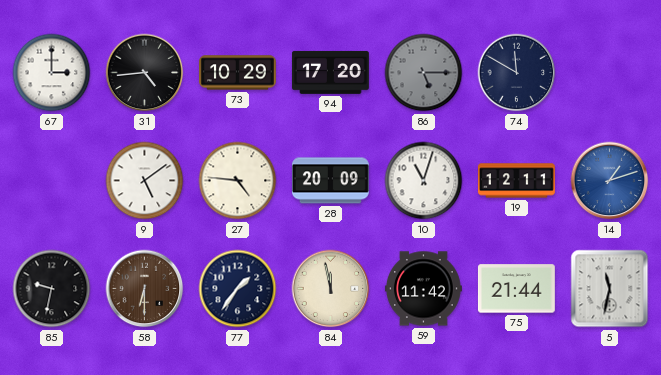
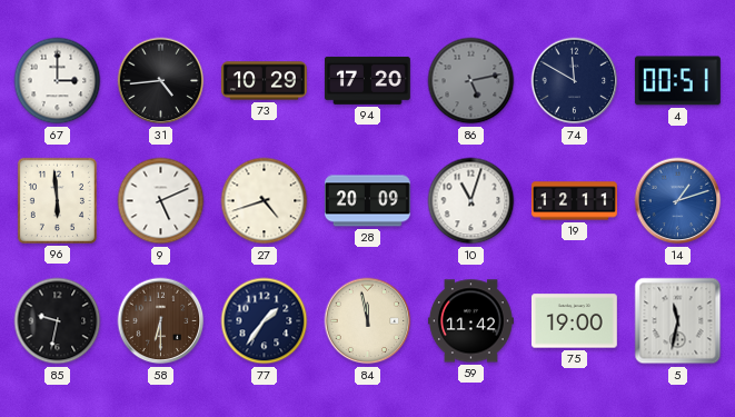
86: 5:15 -> 5:13
4: none -> 00:51
96: none -> 5:59
9: 5:09 -> 5:11
27: 4:46 -> 4:42
75: 21:44 -> 19:00
